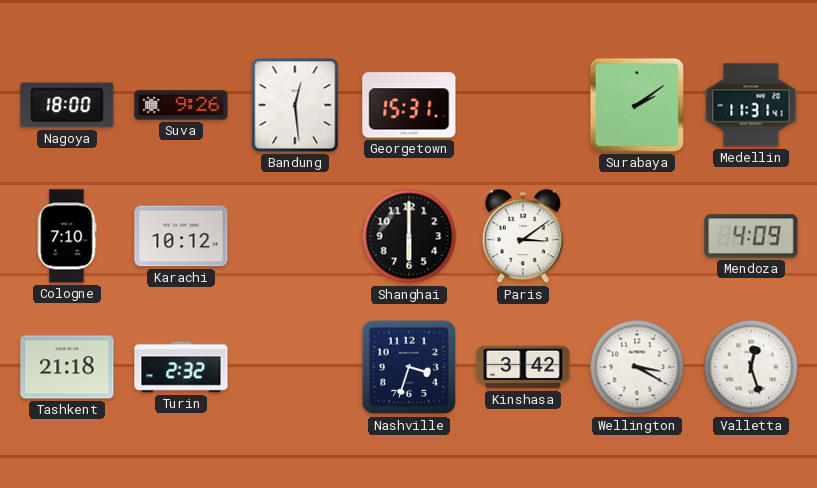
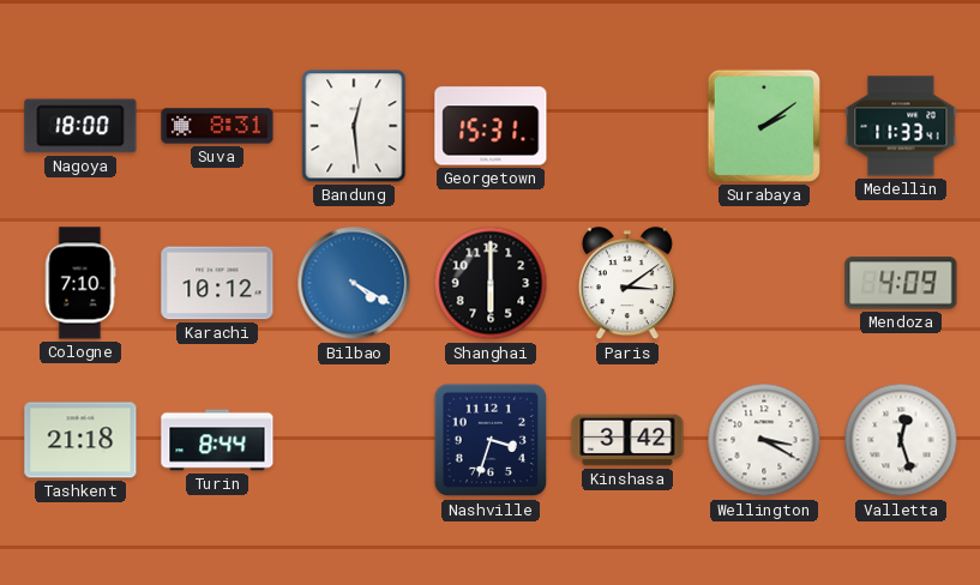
Suva: 9:26 -> 8:31
Medellin: 11:31 -> 11:33
Bilbao: none -> 4:20
Turin: 2:32 -> 8:44
